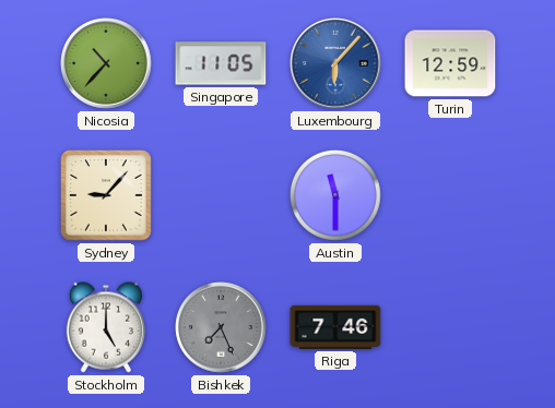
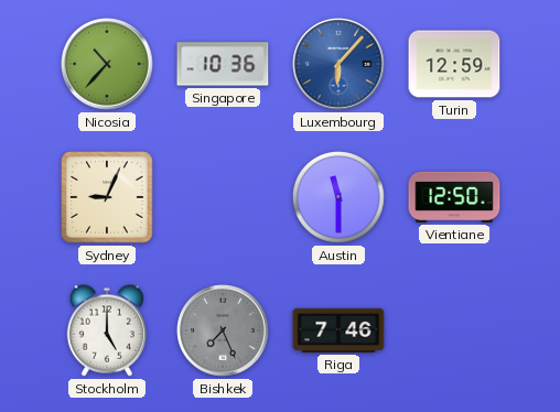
Singapore: 11:05 -> 10:36
Sydney: 9:07 -> 9:04
Vientiane: none -> 12:50
